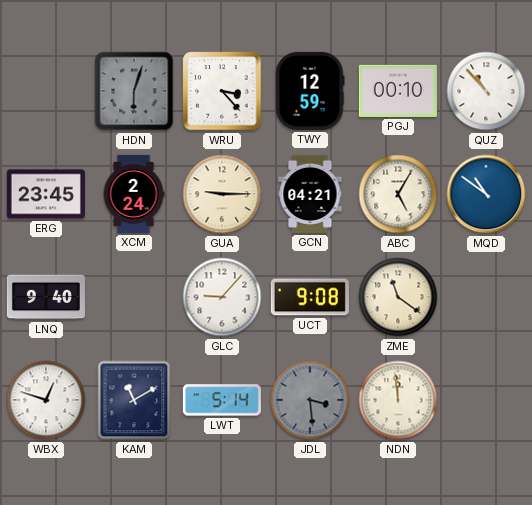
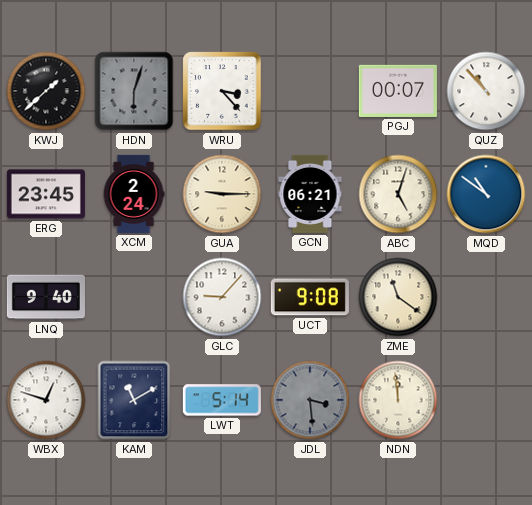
KWJ: none -> 1:38
TWY: 12:59 -> none
PGJ: 00:10 -> 00:07
GCN: 04:21 -> 06:21
ABC: 5:05 -> 5:03
